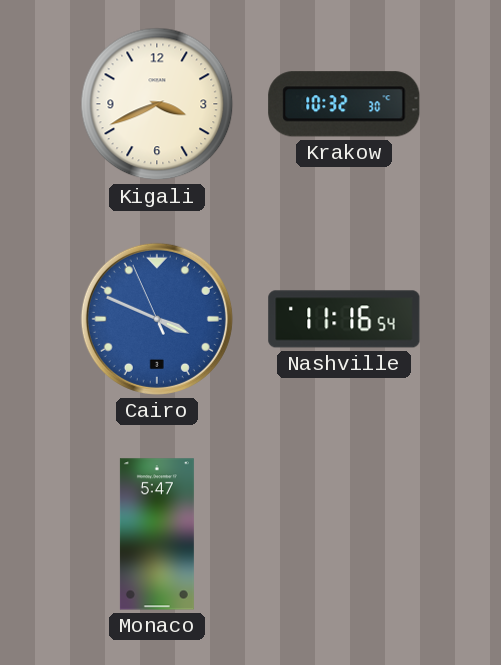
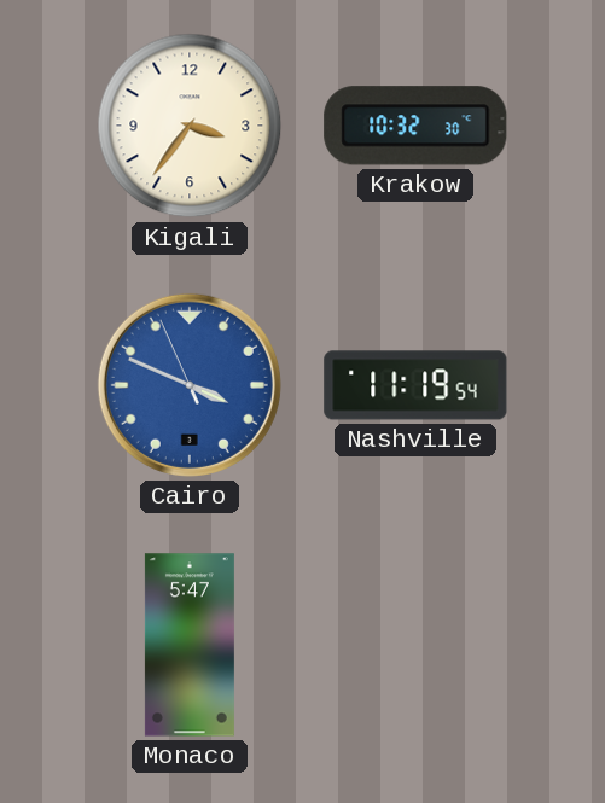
Kigali: 3:41 -> 3:36
Nashville: 11:16 -> 11:19
